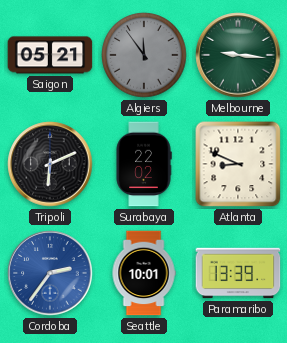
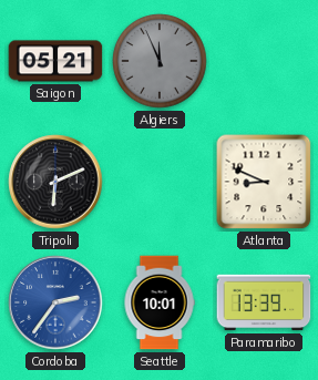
Algiers: 11:54 -> 11:56
Melbourne: 9:16 -> none
Surabaya: 22:02 -> none
